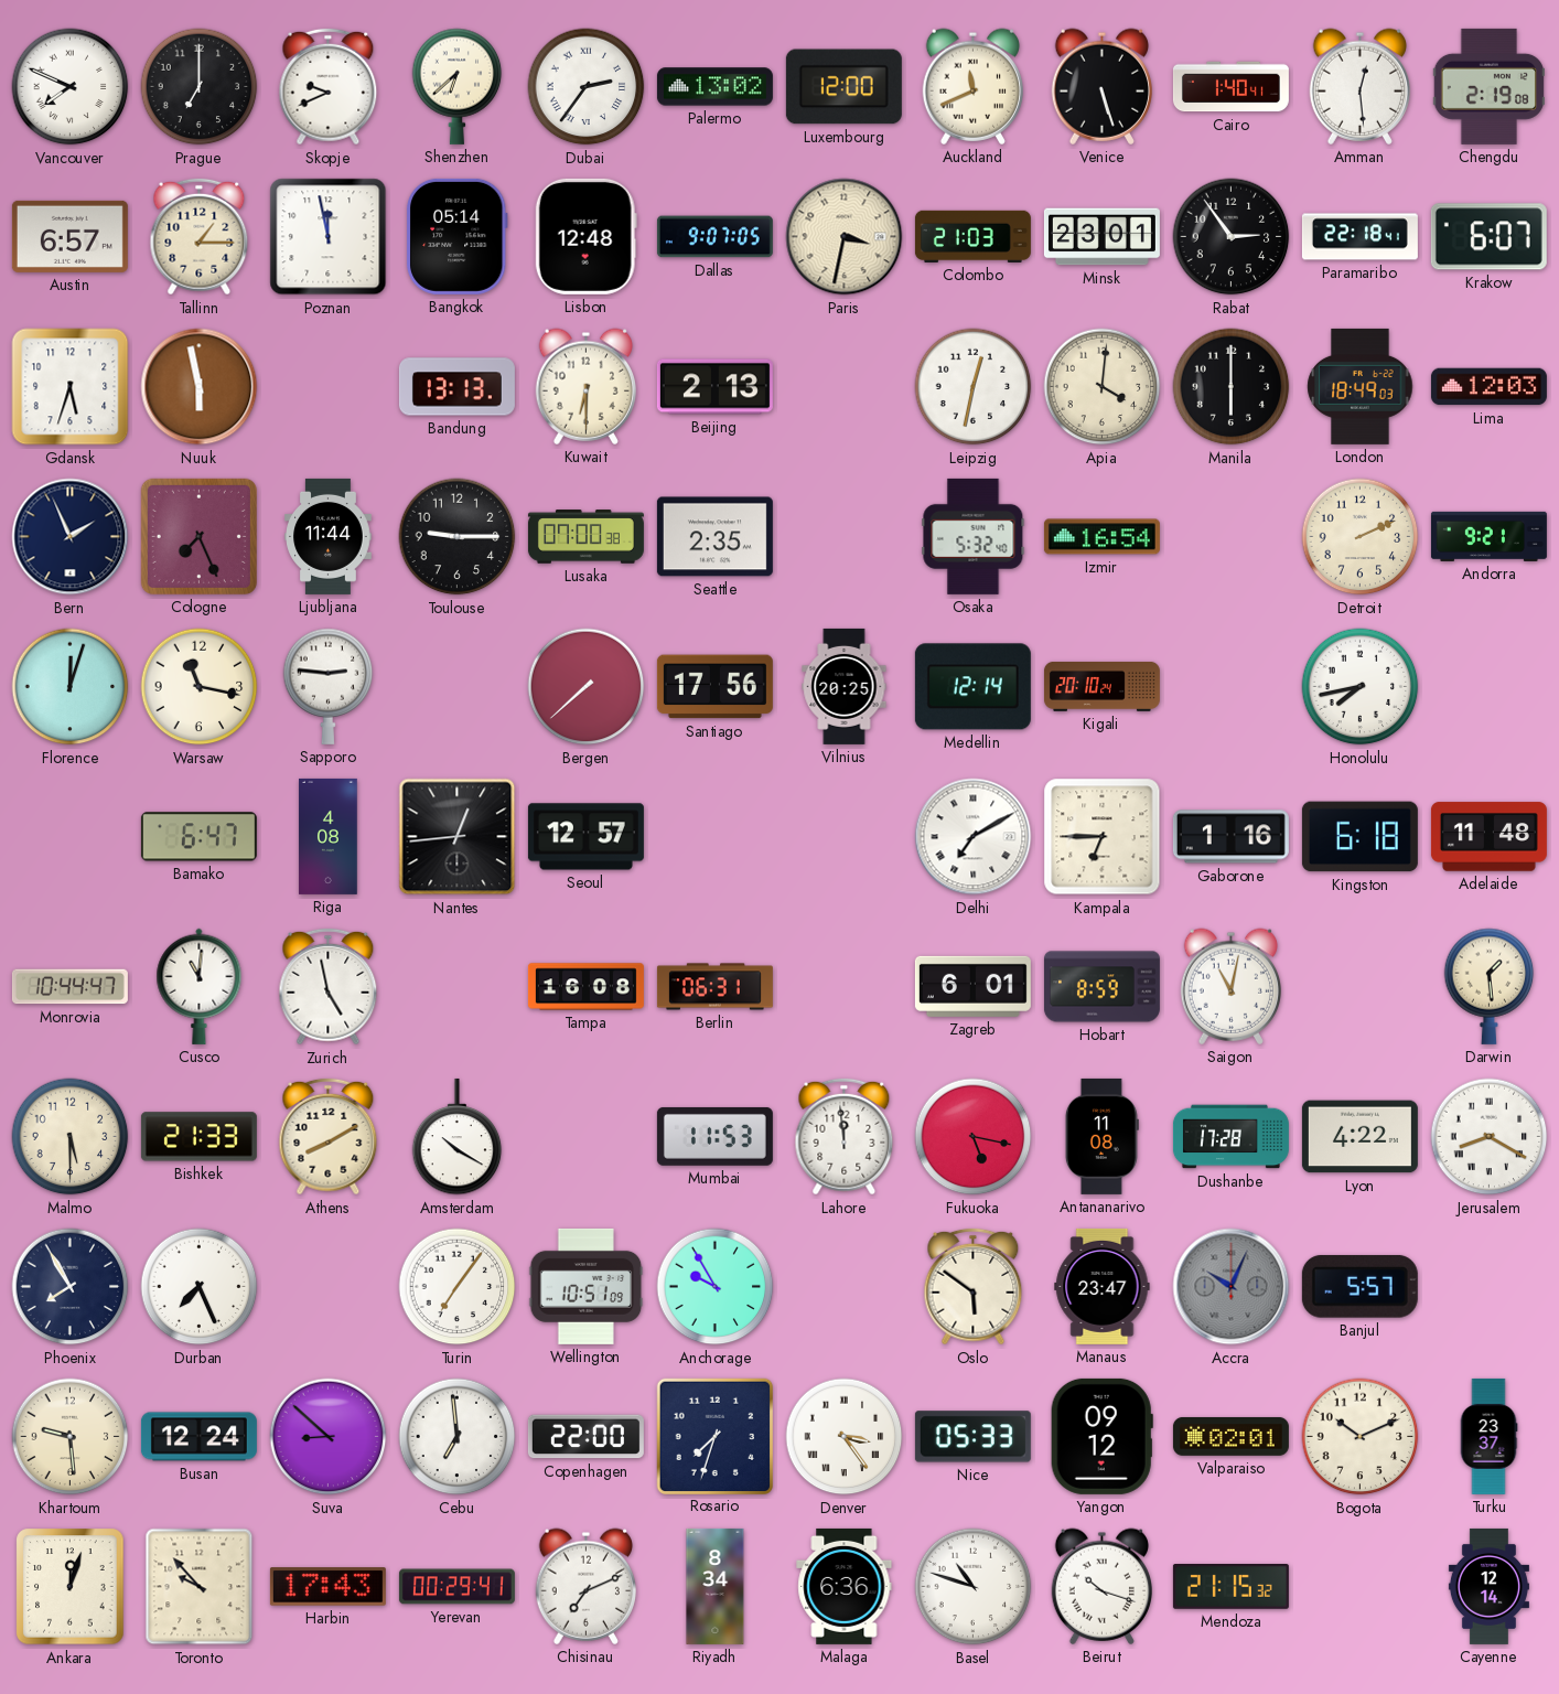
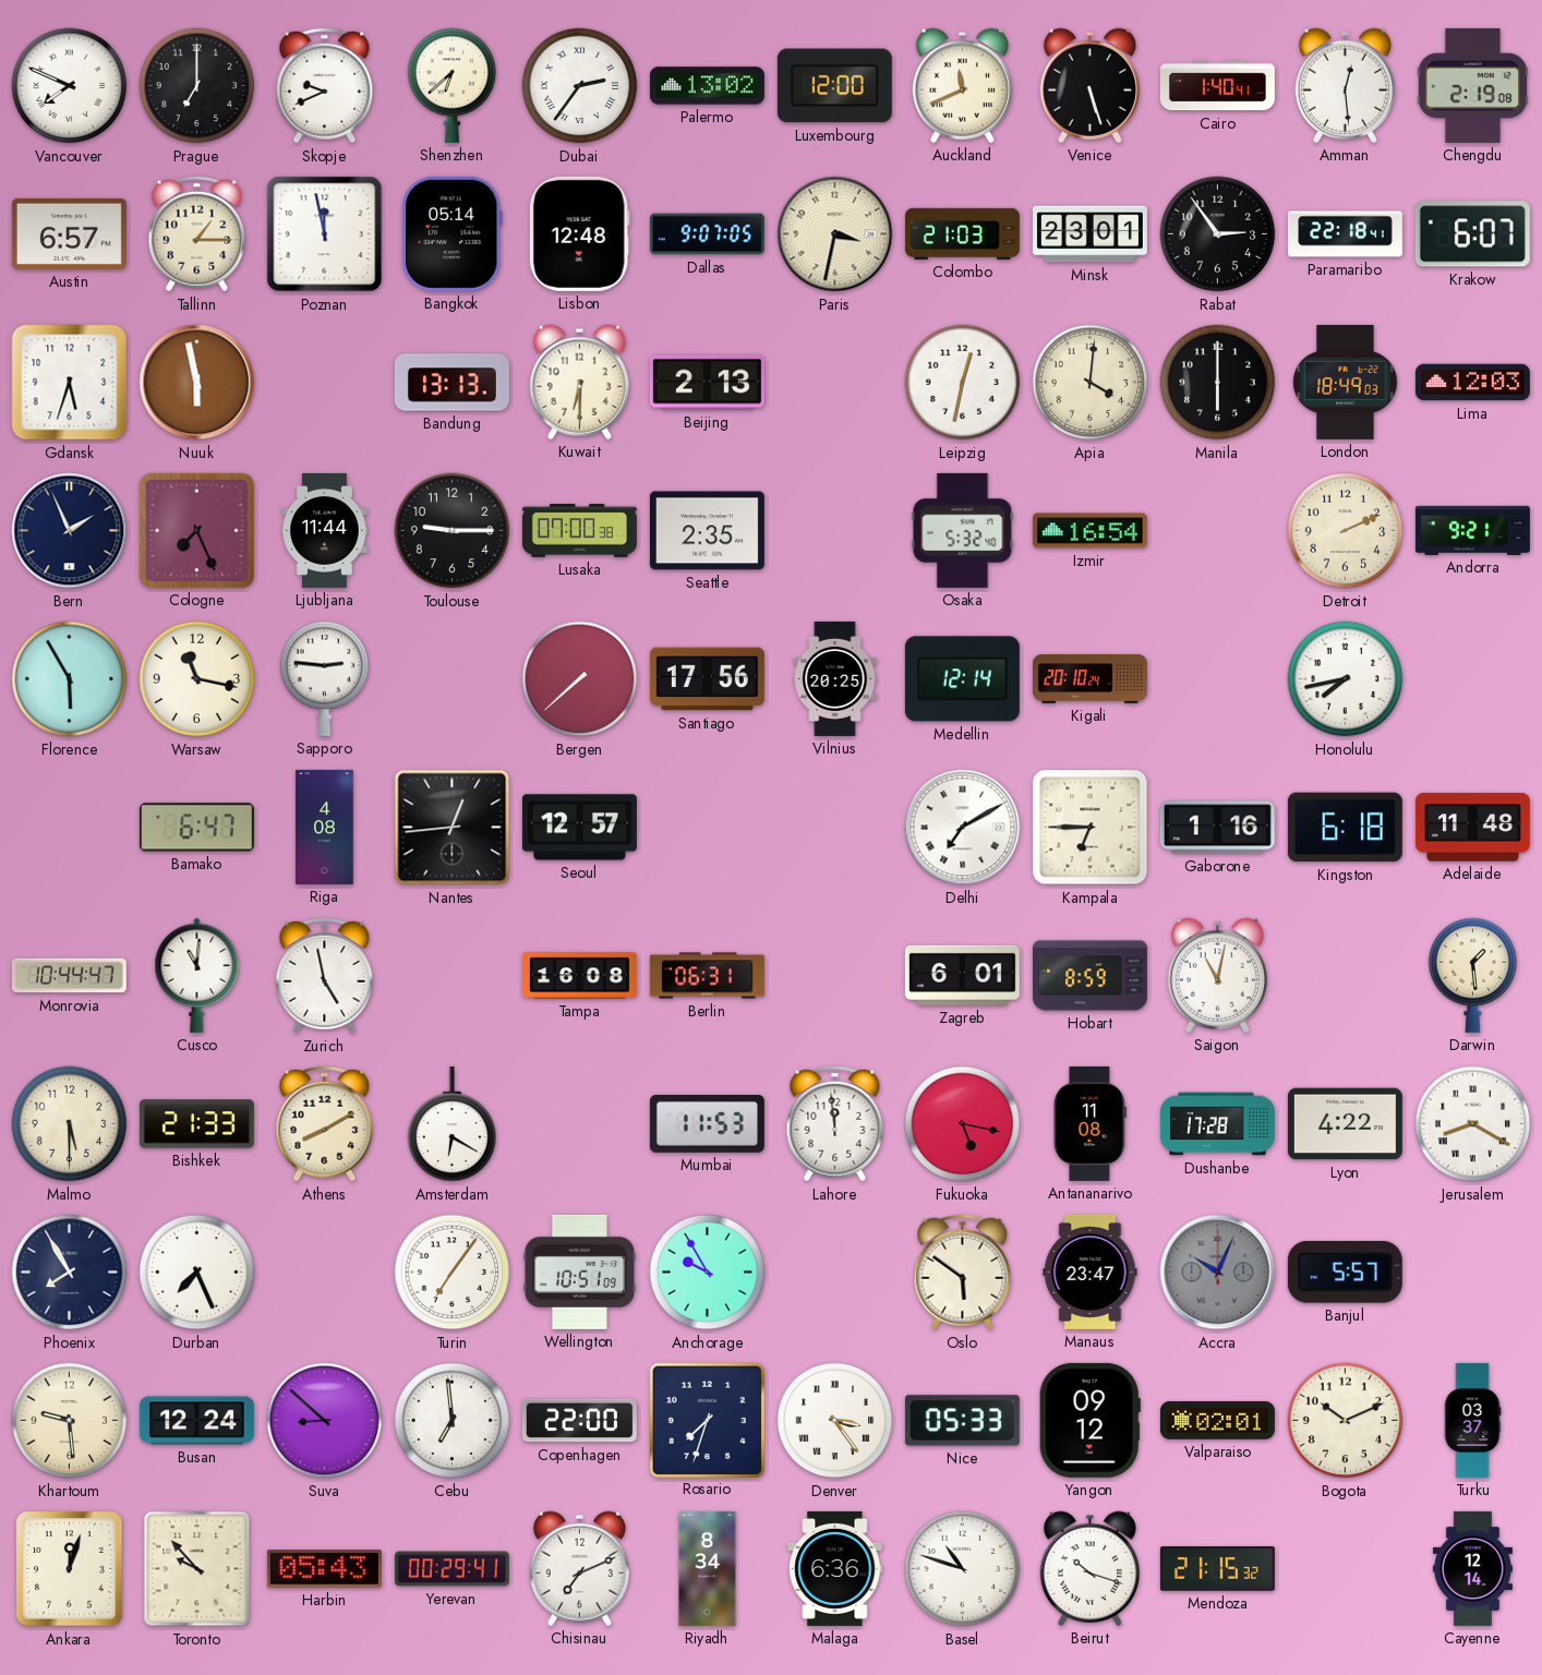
Florence: 12:03 -> 5:55
Amsterdam: 10:20 -> 6:20
Turku: 23:37 -> 03:37
Harbin: 17:43 -> 05:43
